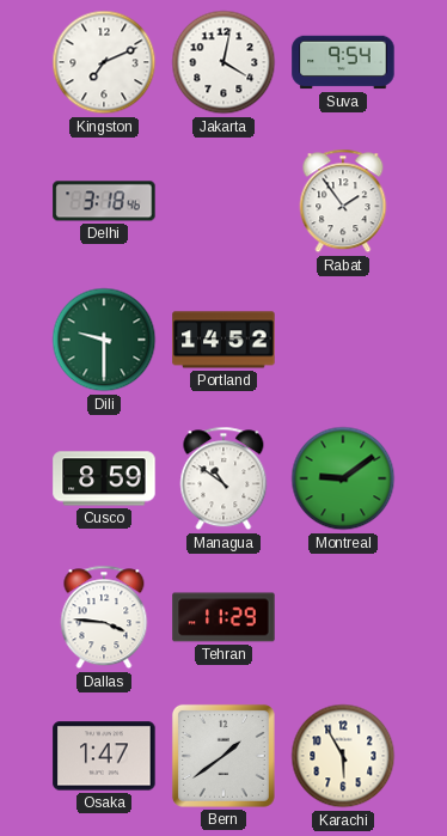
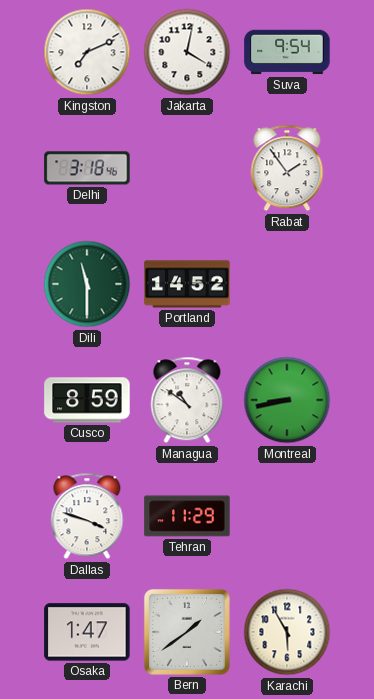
Dili: 9:30 -> 11:30
Montreal: 9:09 -> 8:43
Dallas: 3:46 -> 3:48
